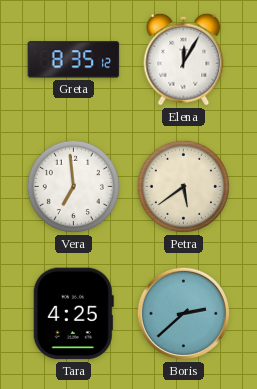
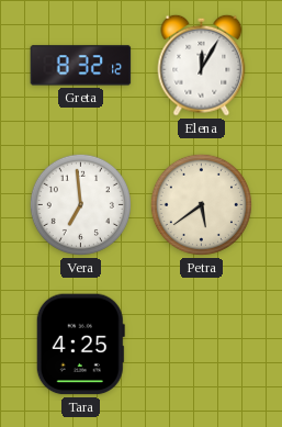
Greta: 8:35 -> 8:32
Boris: 2:38 -> none
